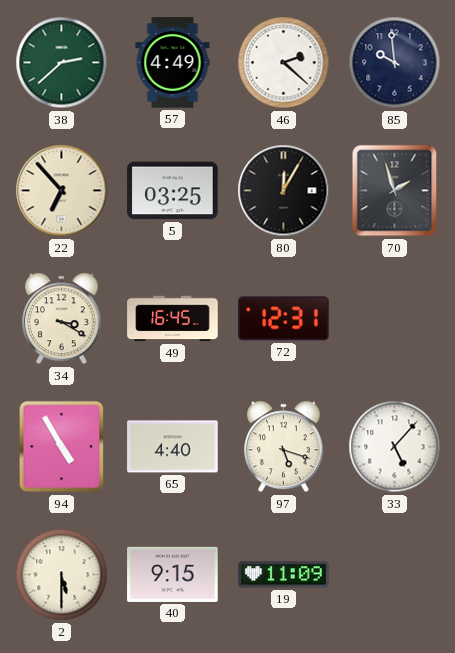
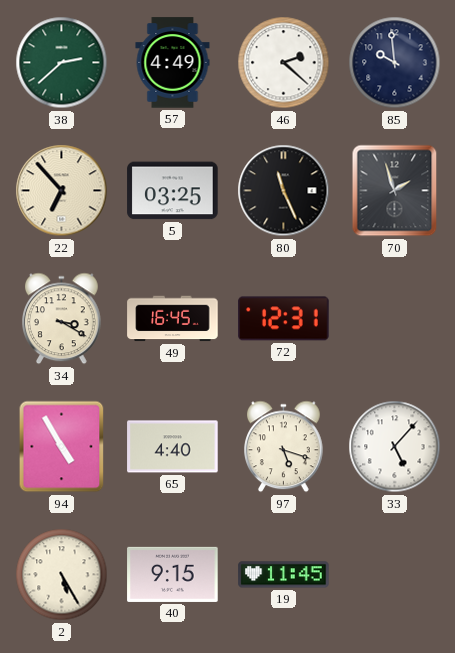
80: 12:05 -> 11:26
2: 5:30 -> 5:25
19: 11:09 -> 11:45
